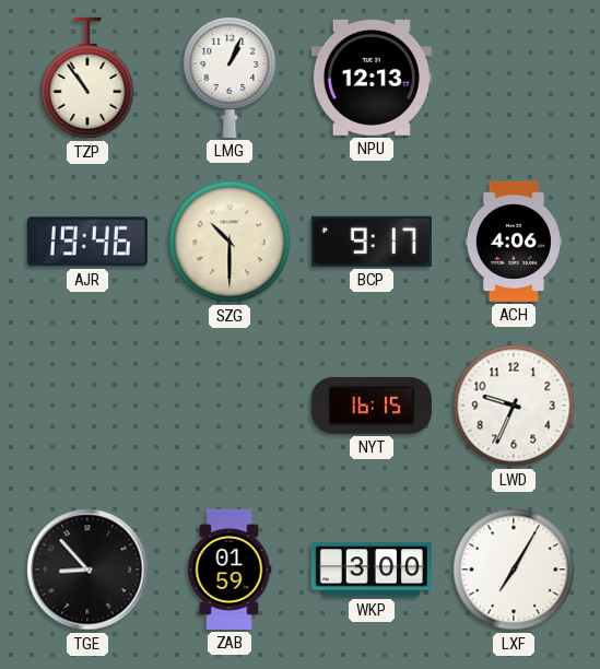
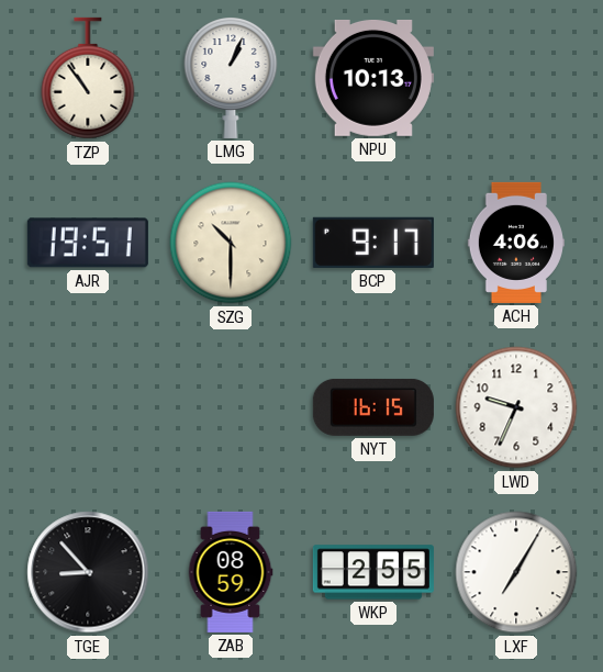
NPU: 12:13 -> 10:13
AJR: 19:46 -> 19:51
ZAB: 01:59 -> 08:59
WKP: 3:00 -> 2:55
